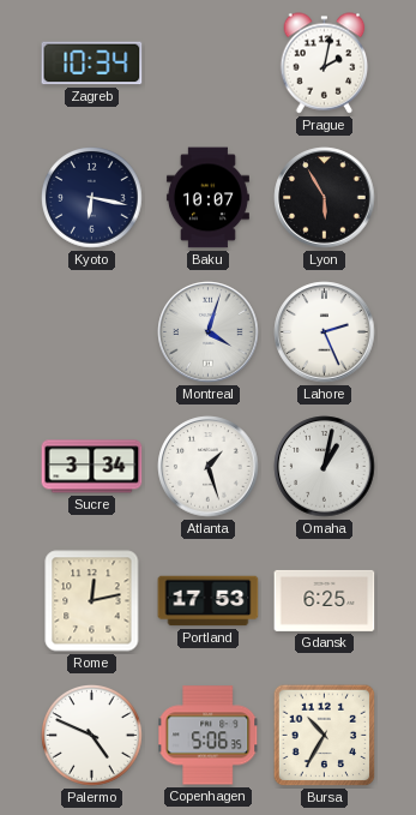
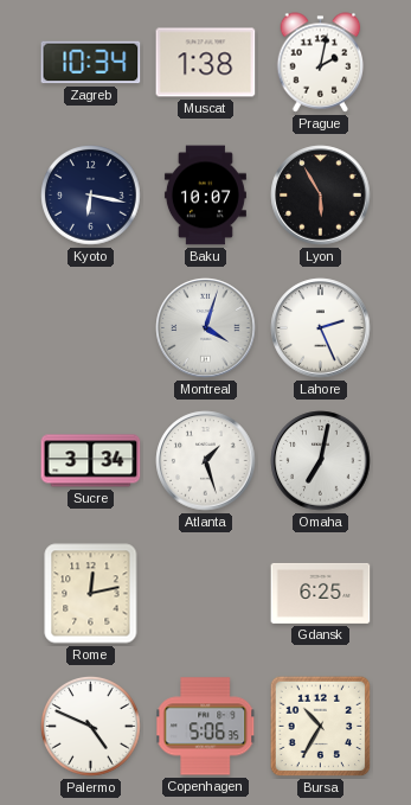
Muscat: none -> 1:38
Omaha: 1:02 -> 7:02
Portland: 17:53 -> none
